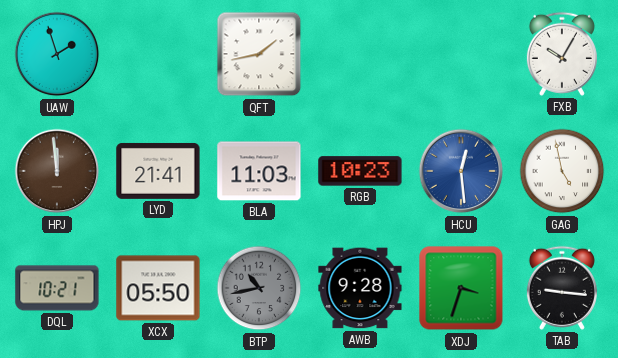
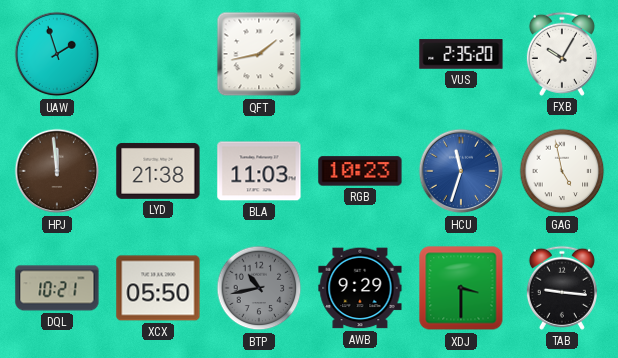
VUS: none -> 2:35
LYD: 21:41 -> 21:38
HCU: 12:29 -> 11:33
AWB: 9:28 -> 9:29
XDJ: 3:33 -> 3:30
